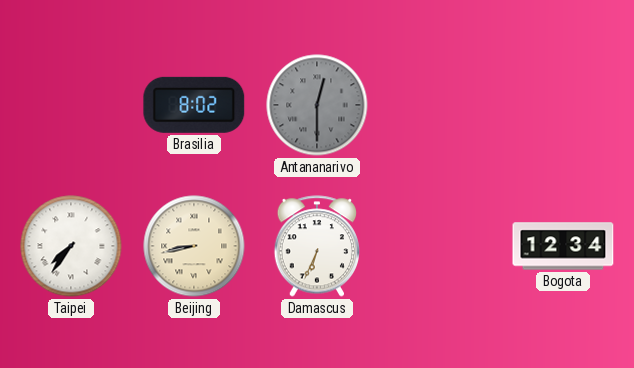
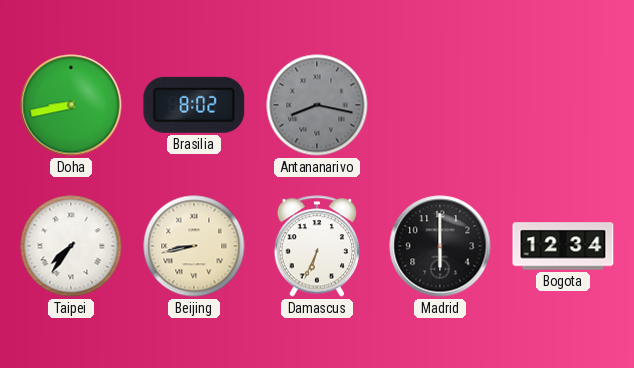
Doha: none -> 8:43
Antananarivo: 12:30 -> 8:17
Madrid: none -> 6:00
